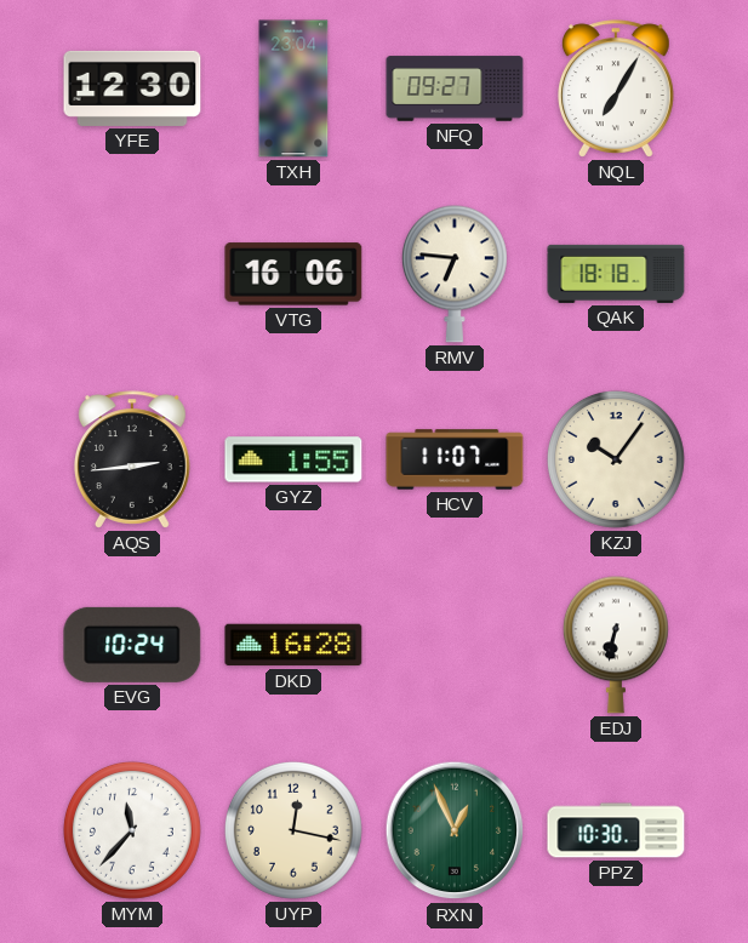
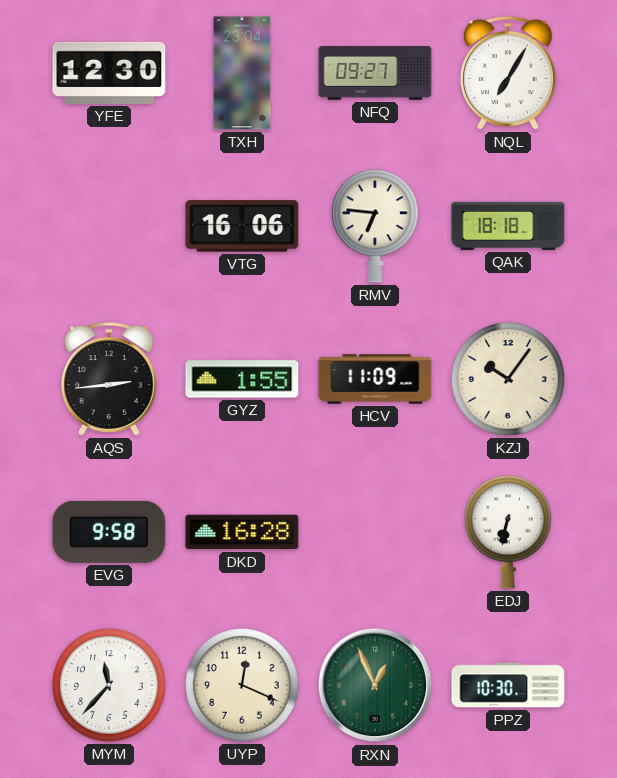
HCV: 11:07 -> 11:09
EVG: 10:24 -> 9:58
UYP: 12:17 -> 12:19
